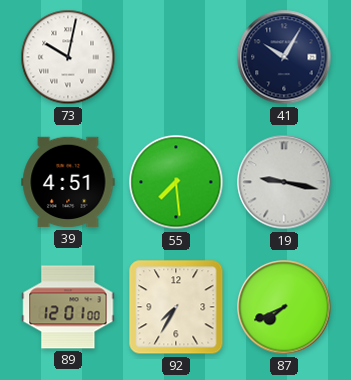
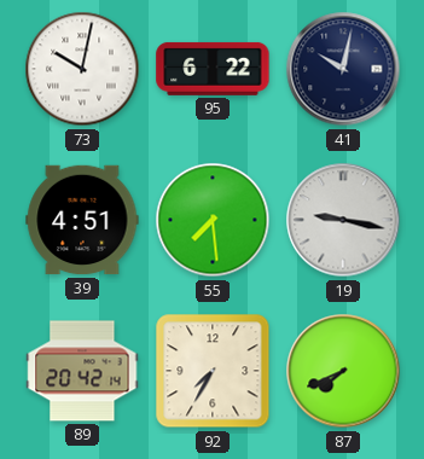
95: none -> 6:22
41: 10:05 -> 10:02
89: 12:01 -> 20:42
